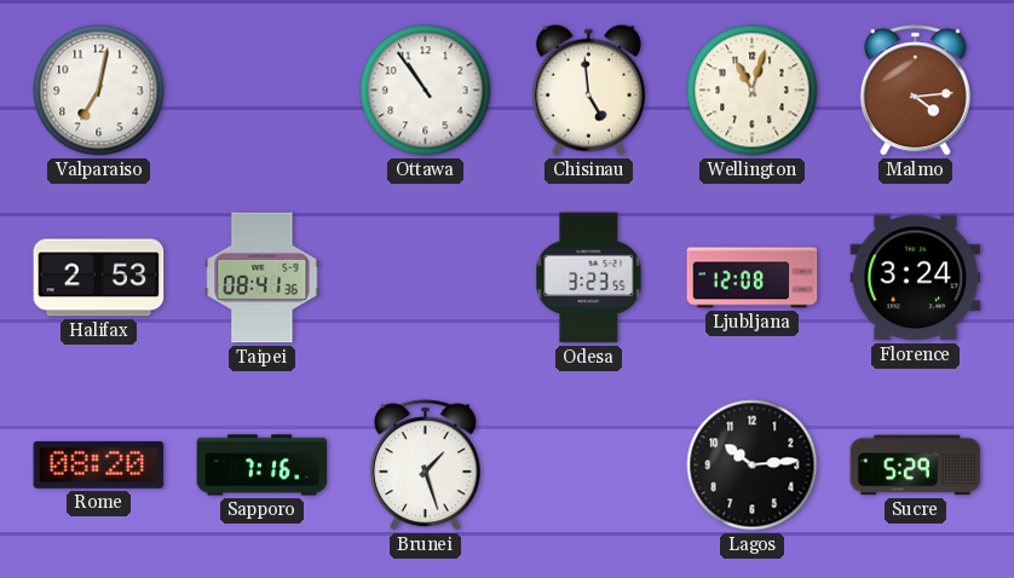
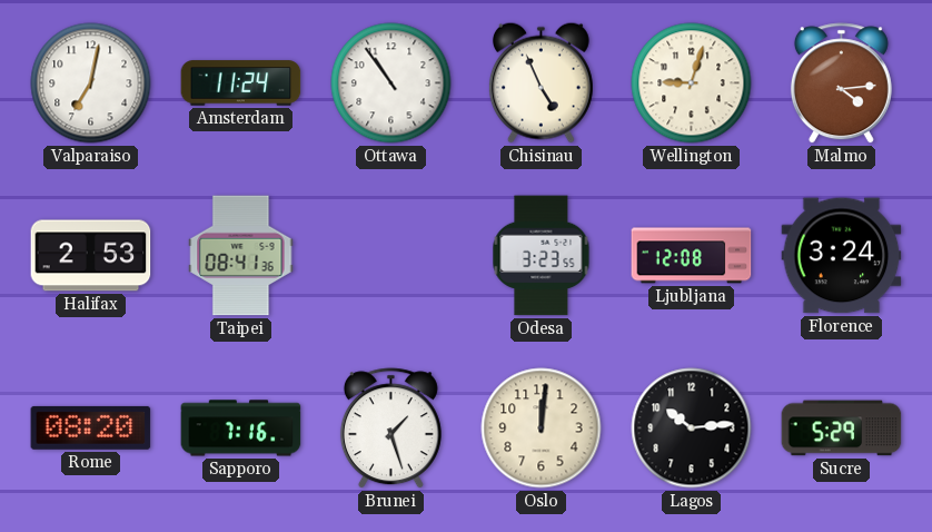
Amsterdam: none -> 11:24
Chisinau: 4:59 -> 4:56
Wellington: 11:03 -> 9:03
Oslo: none -> 12:01
